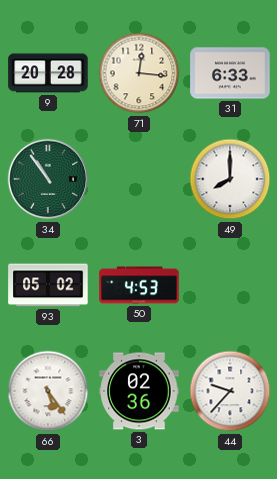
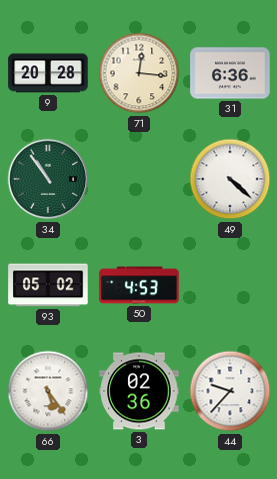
31: 6:33 -> 6:36
49: 8:00 -> 4:22
